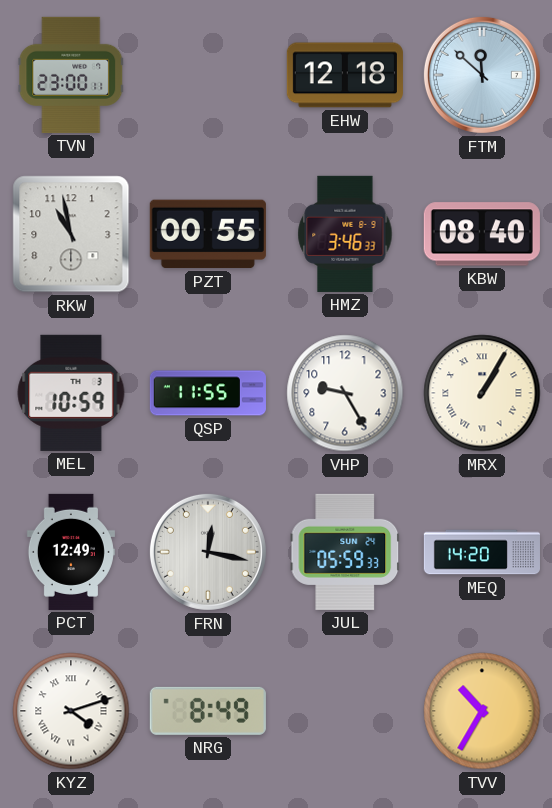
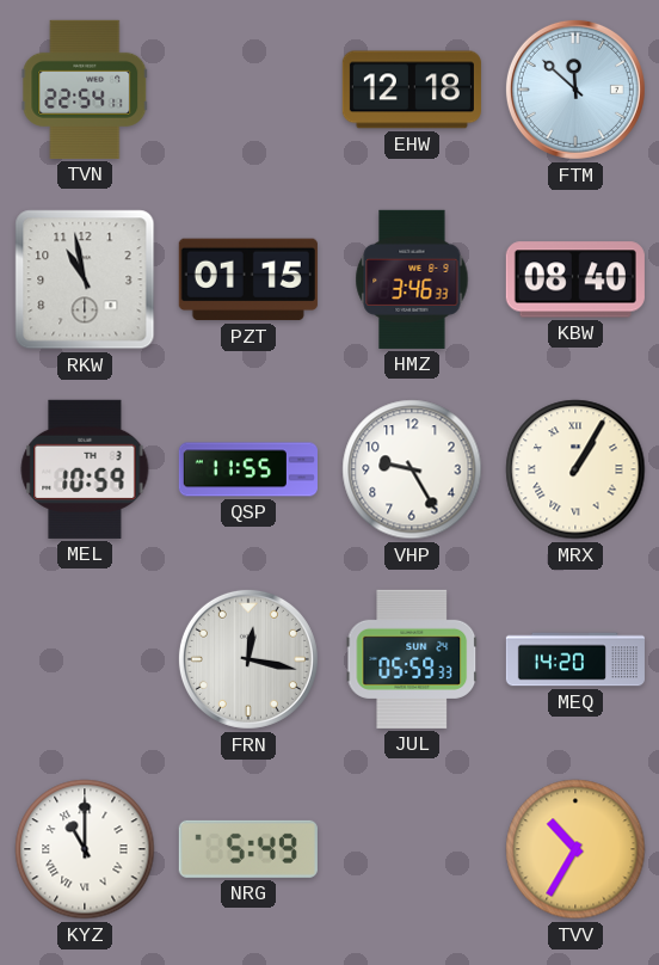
TVN: 23:00 -> 22:54
PZT: 00:55 -> 01:15
PCT: 12:49 -> none
KYZ: 4:12 -> 11:00
NRG: 8:49 -> 5:49
